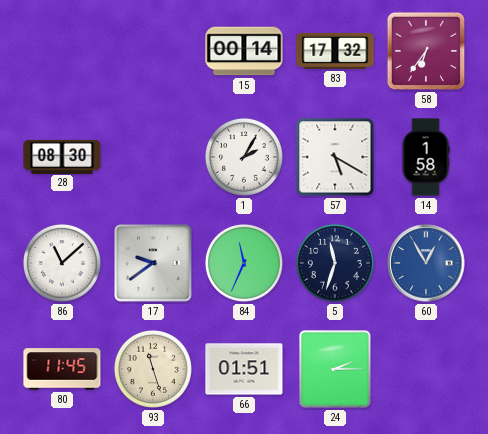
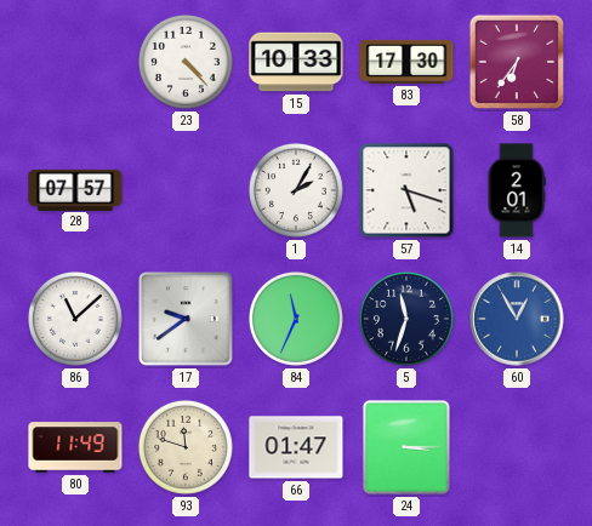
23: none -> 4:23
15: 00:14 -> 10:33
83: 17:32 -> 17:30
28: 08:30 -> 07:57
57: 5:20 -> 5:18
14: 1:58 -> 2:01
80: 11:45 -> 11:49
93: 11:27 -> 11:48
66: 01:51 -> 01:47
24: 2:15 -> 3:15
